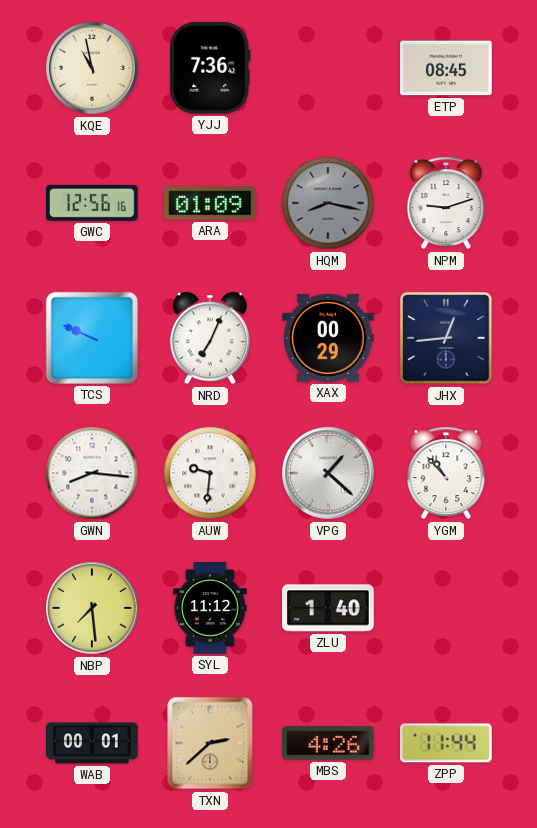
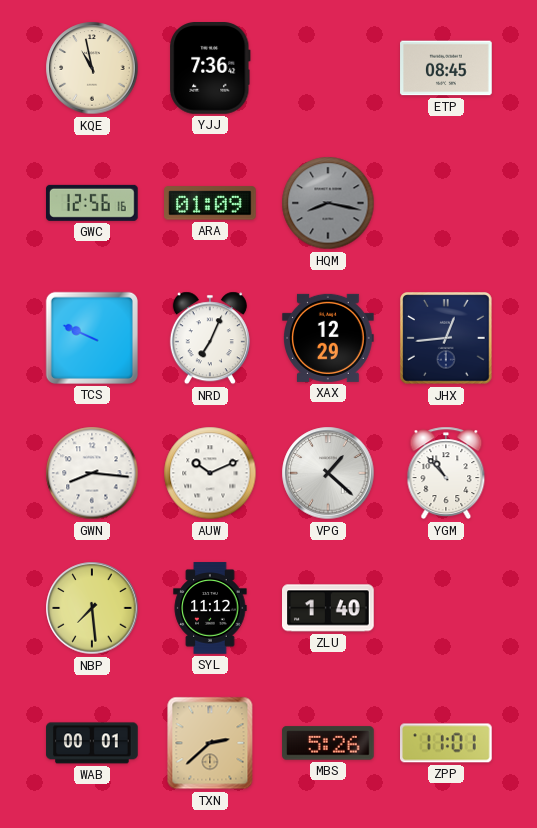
NPM: 9:12 -> none
XAX: 00:29 -> 12:29
AUW: 9:31 -> 10:11
MBS: 4:26 -> 5:26
ZPP: 11:44 -> 11:01
